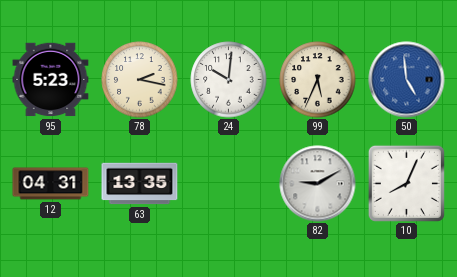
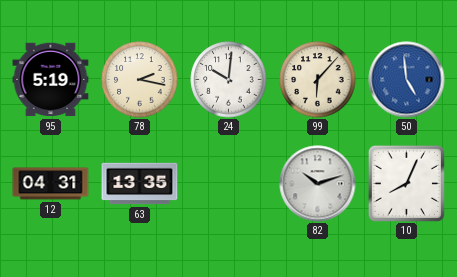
95: 5:23 -> 5:19
99: 5:34 -> 6:07
82: 9:10 -> 10:12
